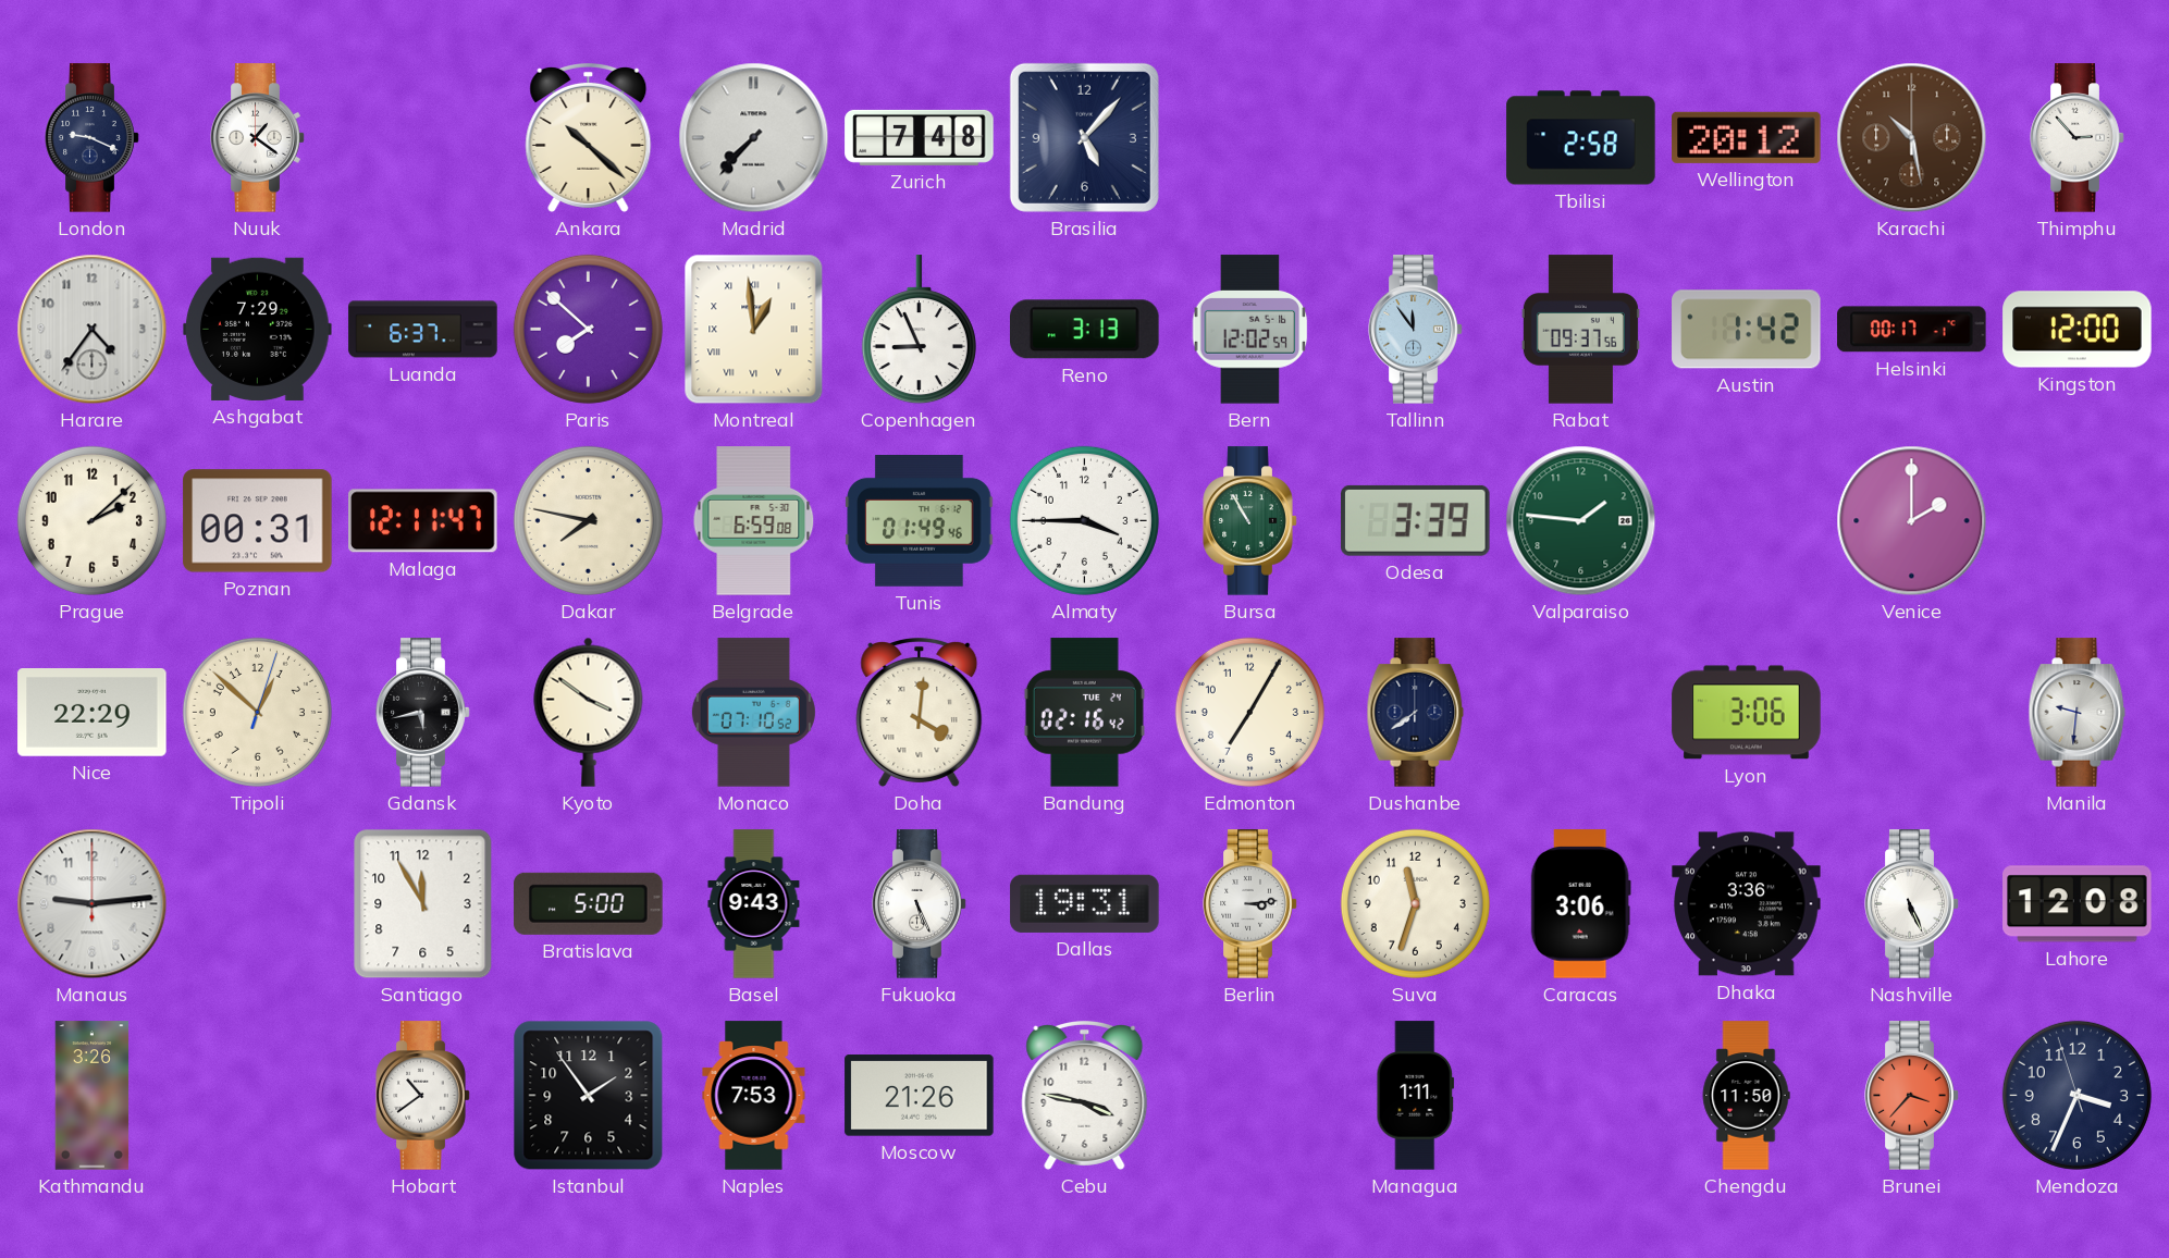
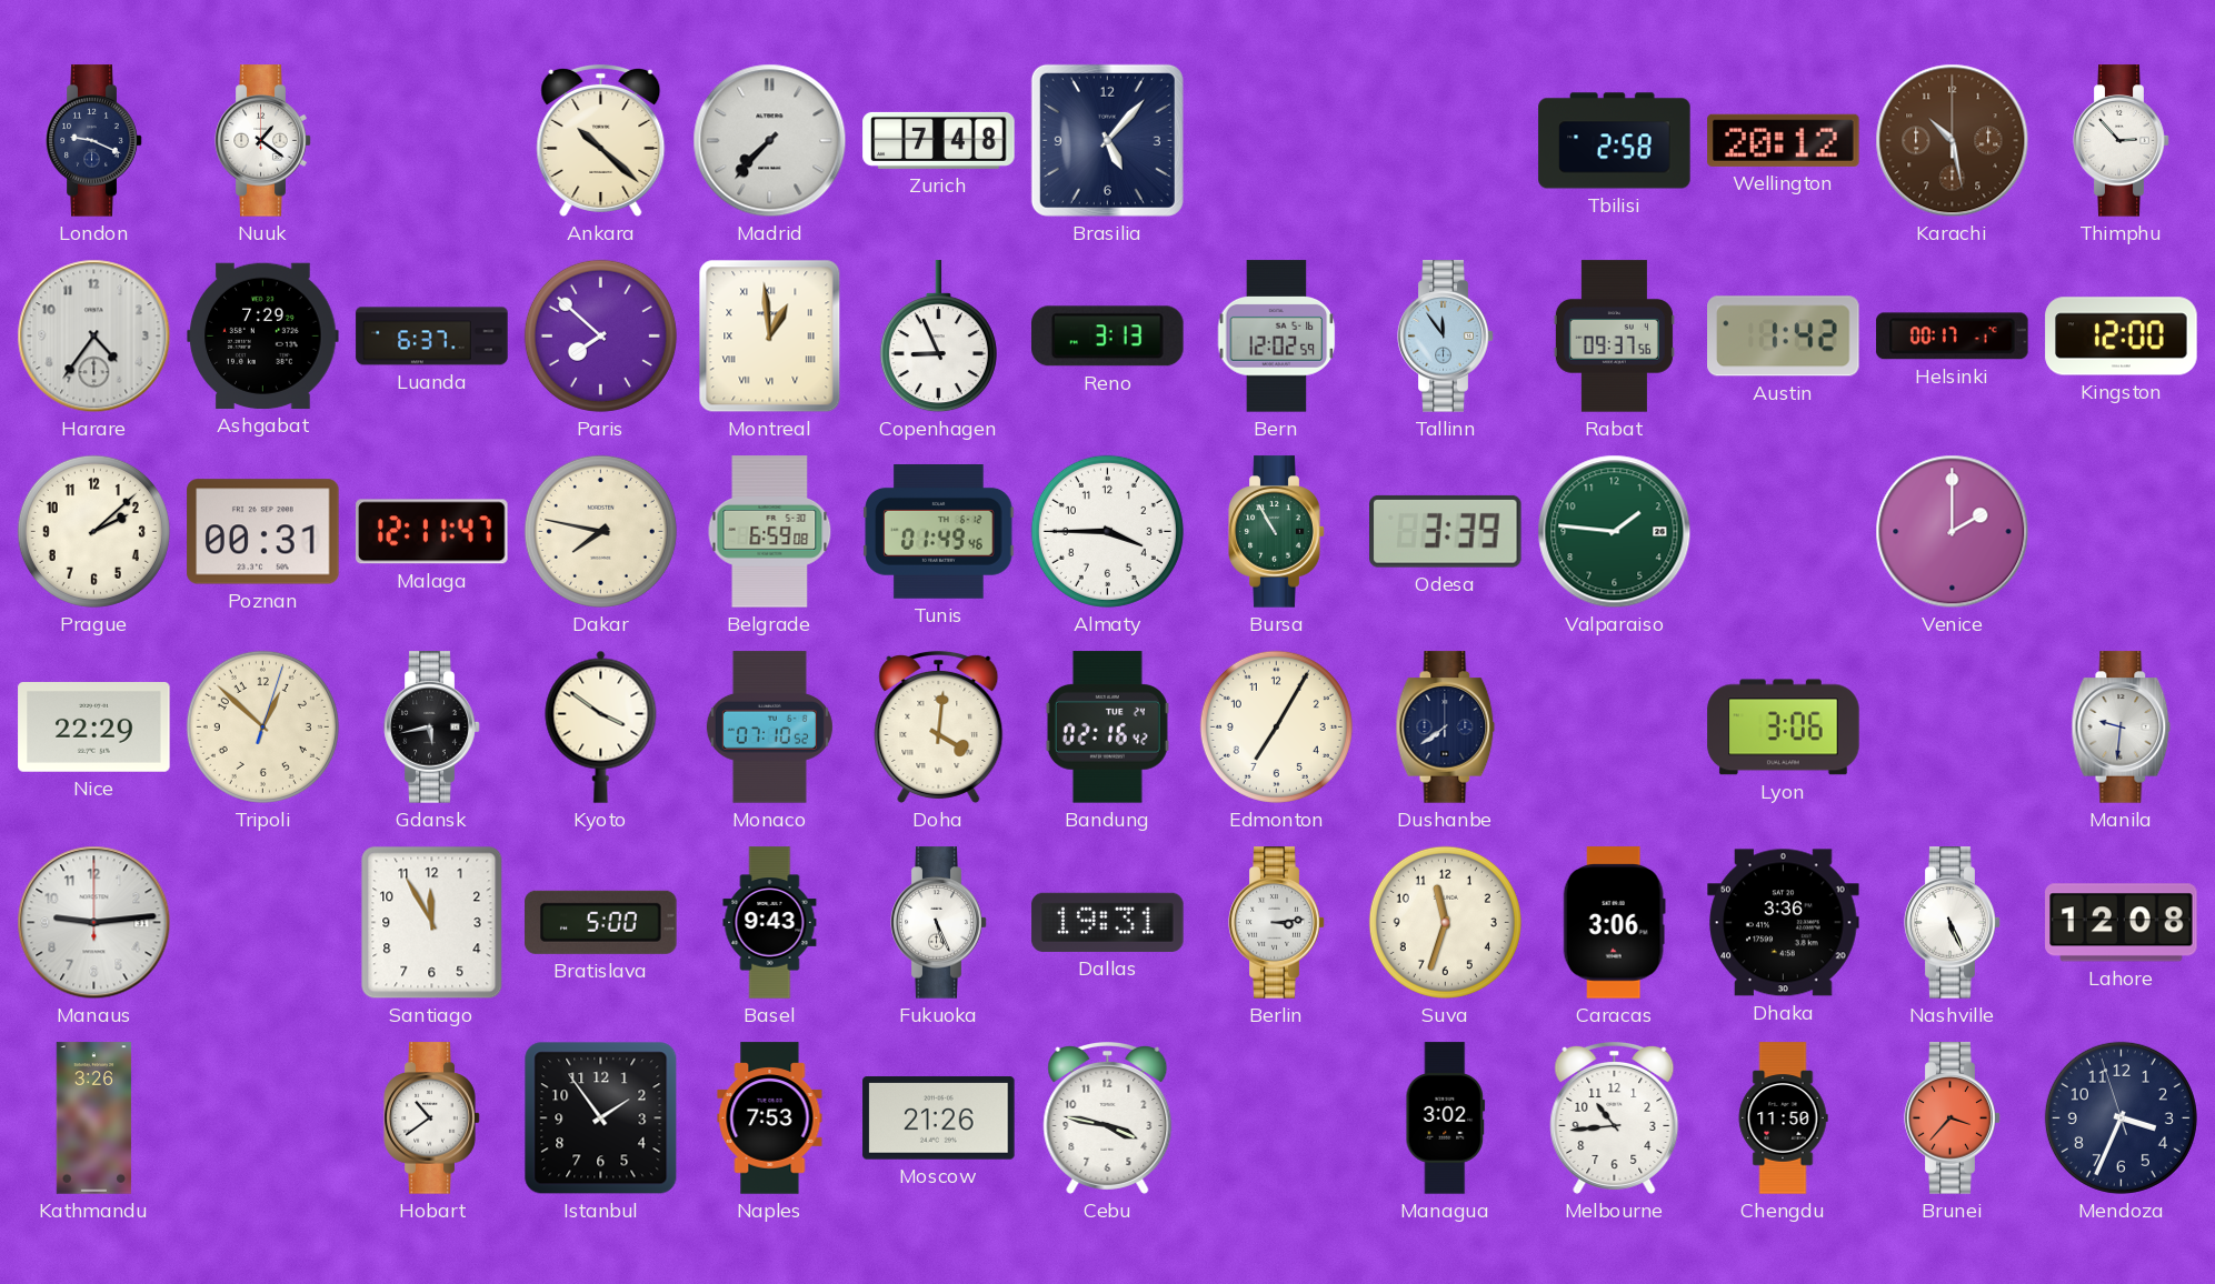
Managua: 1:11 -> 3:02
Melbourne: none -> 10:44
